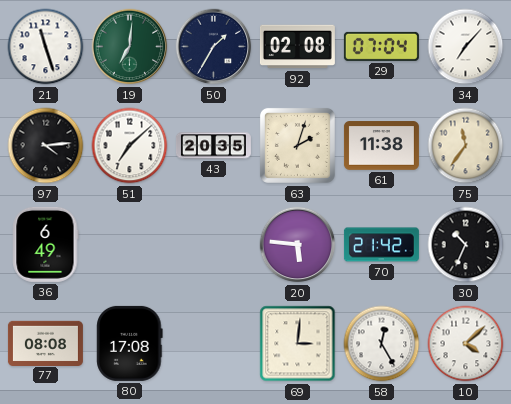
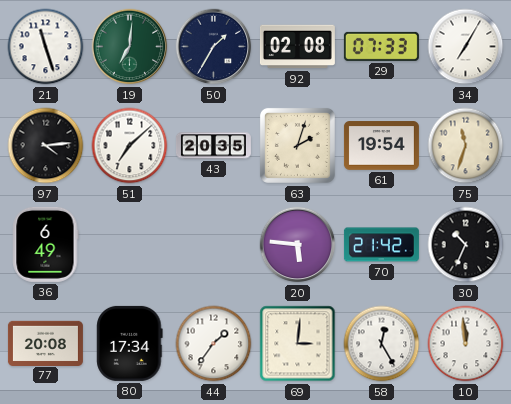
29: 07:04 -> 07:33
34: 7:07 -> 7:05
61: 11:38 -> 19:54
75: 11:36 -> 11:33
77: 08:08 -> 20:08
80: 17:08 -> 17:34
44: none -> 1:36
10: 4:08 -> 11:59
